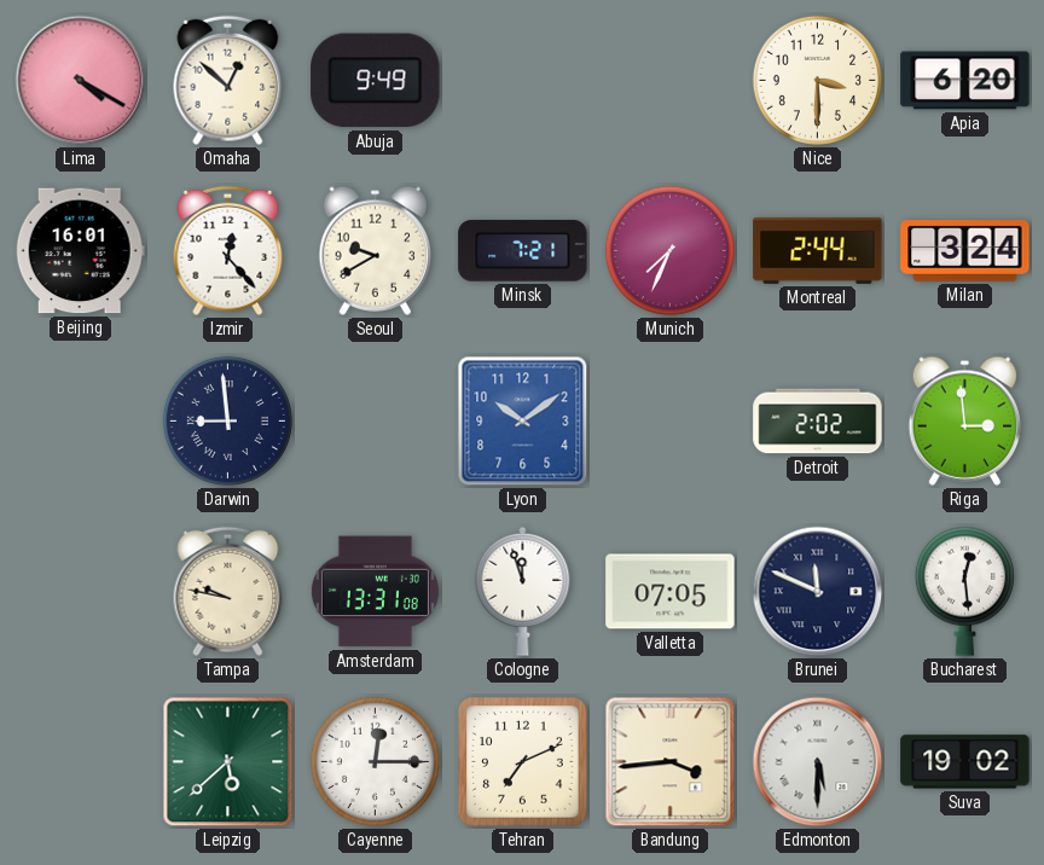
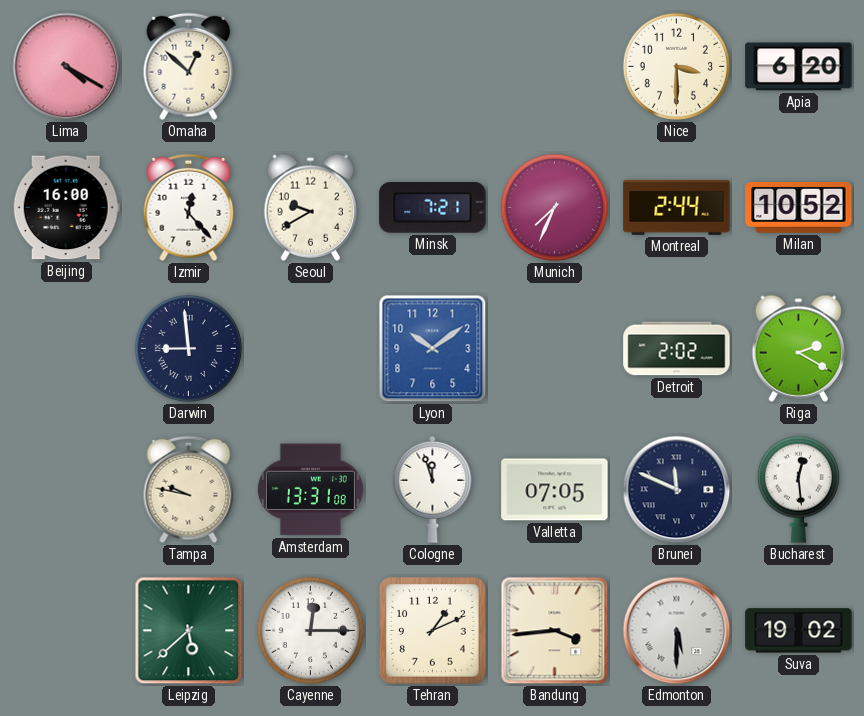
Abuja: 9:49 -> none
Beijing: 16:01 -> 16:00
Milan: 3:24 -> 10:52
Riga: 2:59 -> 2:20
Tehran: 7:11 -> 1:11
